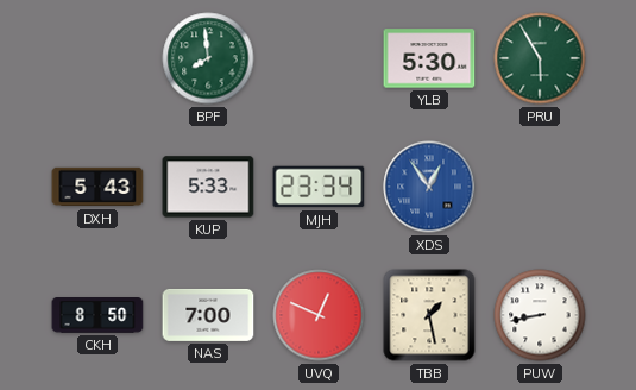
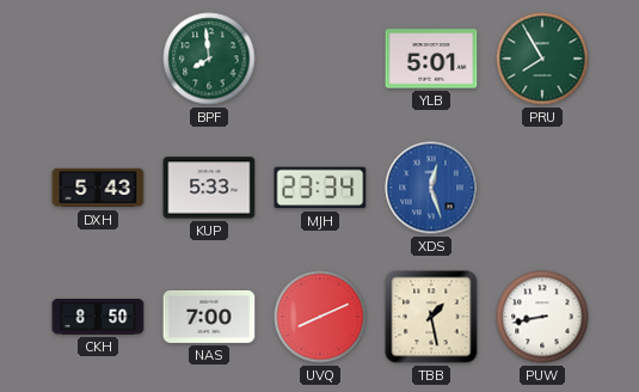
YLB: 5:30 -> 5:01
PRU: 5:55 -> 7:55
XDS: 12:54 -> 12:27
UVQ: 12:49 -> 8:11
